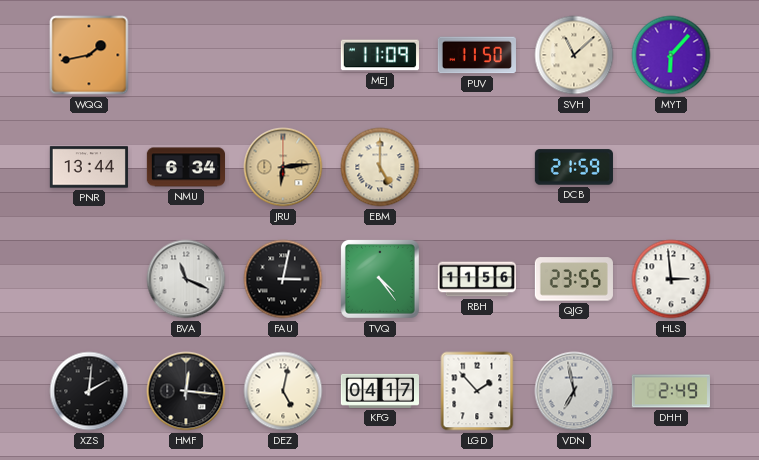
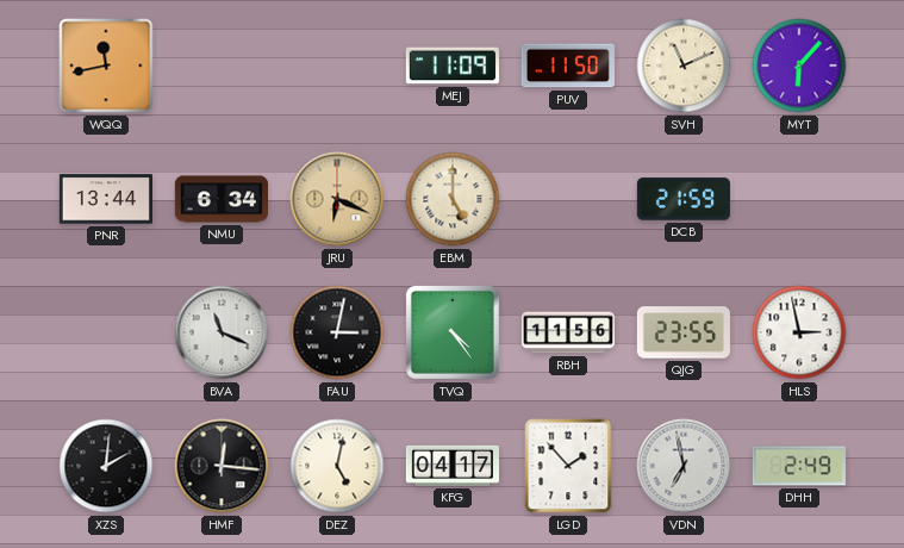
WQQ: 1:43 -> 11:43
SVH: 11:08 -> 11:11
JRU: 6:14 -> 6:19
HLS: 2:59 -> 2:58
